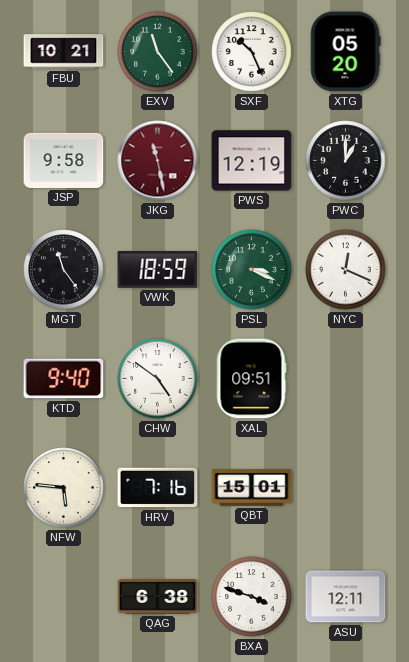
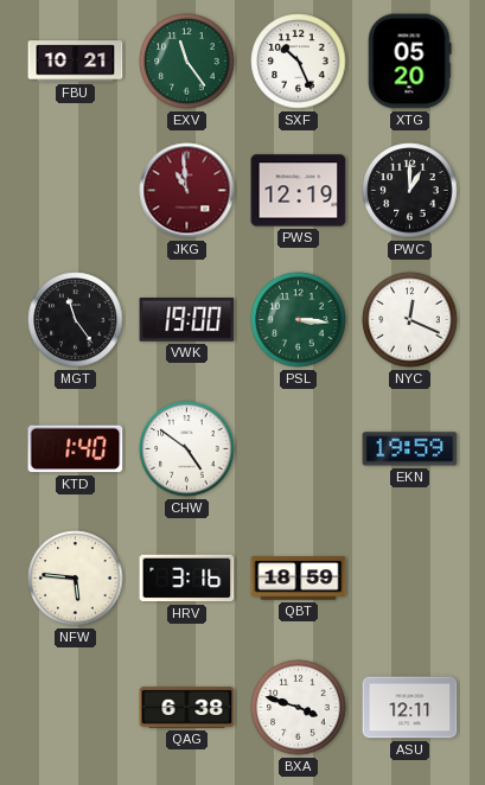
JSP: 9:58 -> none
JKG: 11:28 -> 10:59
VWK: 18:59 -> 19:00
PSL: 3:19 -> 3:16
KTD: 9:40 -> 1:40
XAL: 09:51 -> none
EKN: none -> 19:59
HRV: 7:16 -> 3:16
QBT: 15:01 -> 18:59
